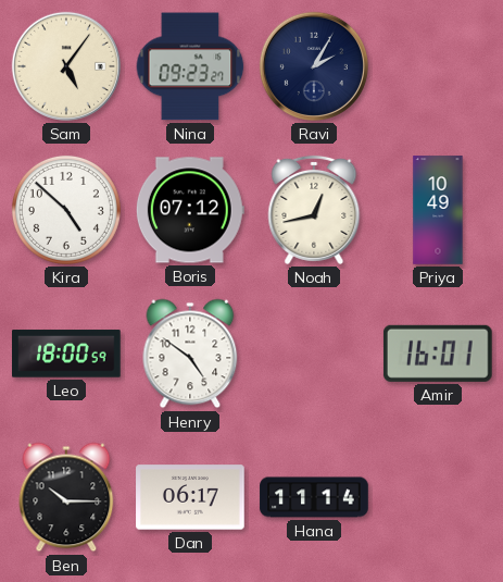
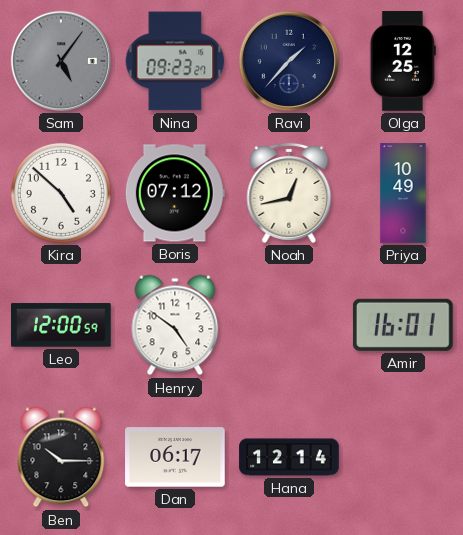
Sam dial: cream -> grey
Ravi: 2:05 -> 1:37
Olga: none -> 12:25
Leo: 18:00 -> 12:00
Hana: 11:14 -> 12:14
